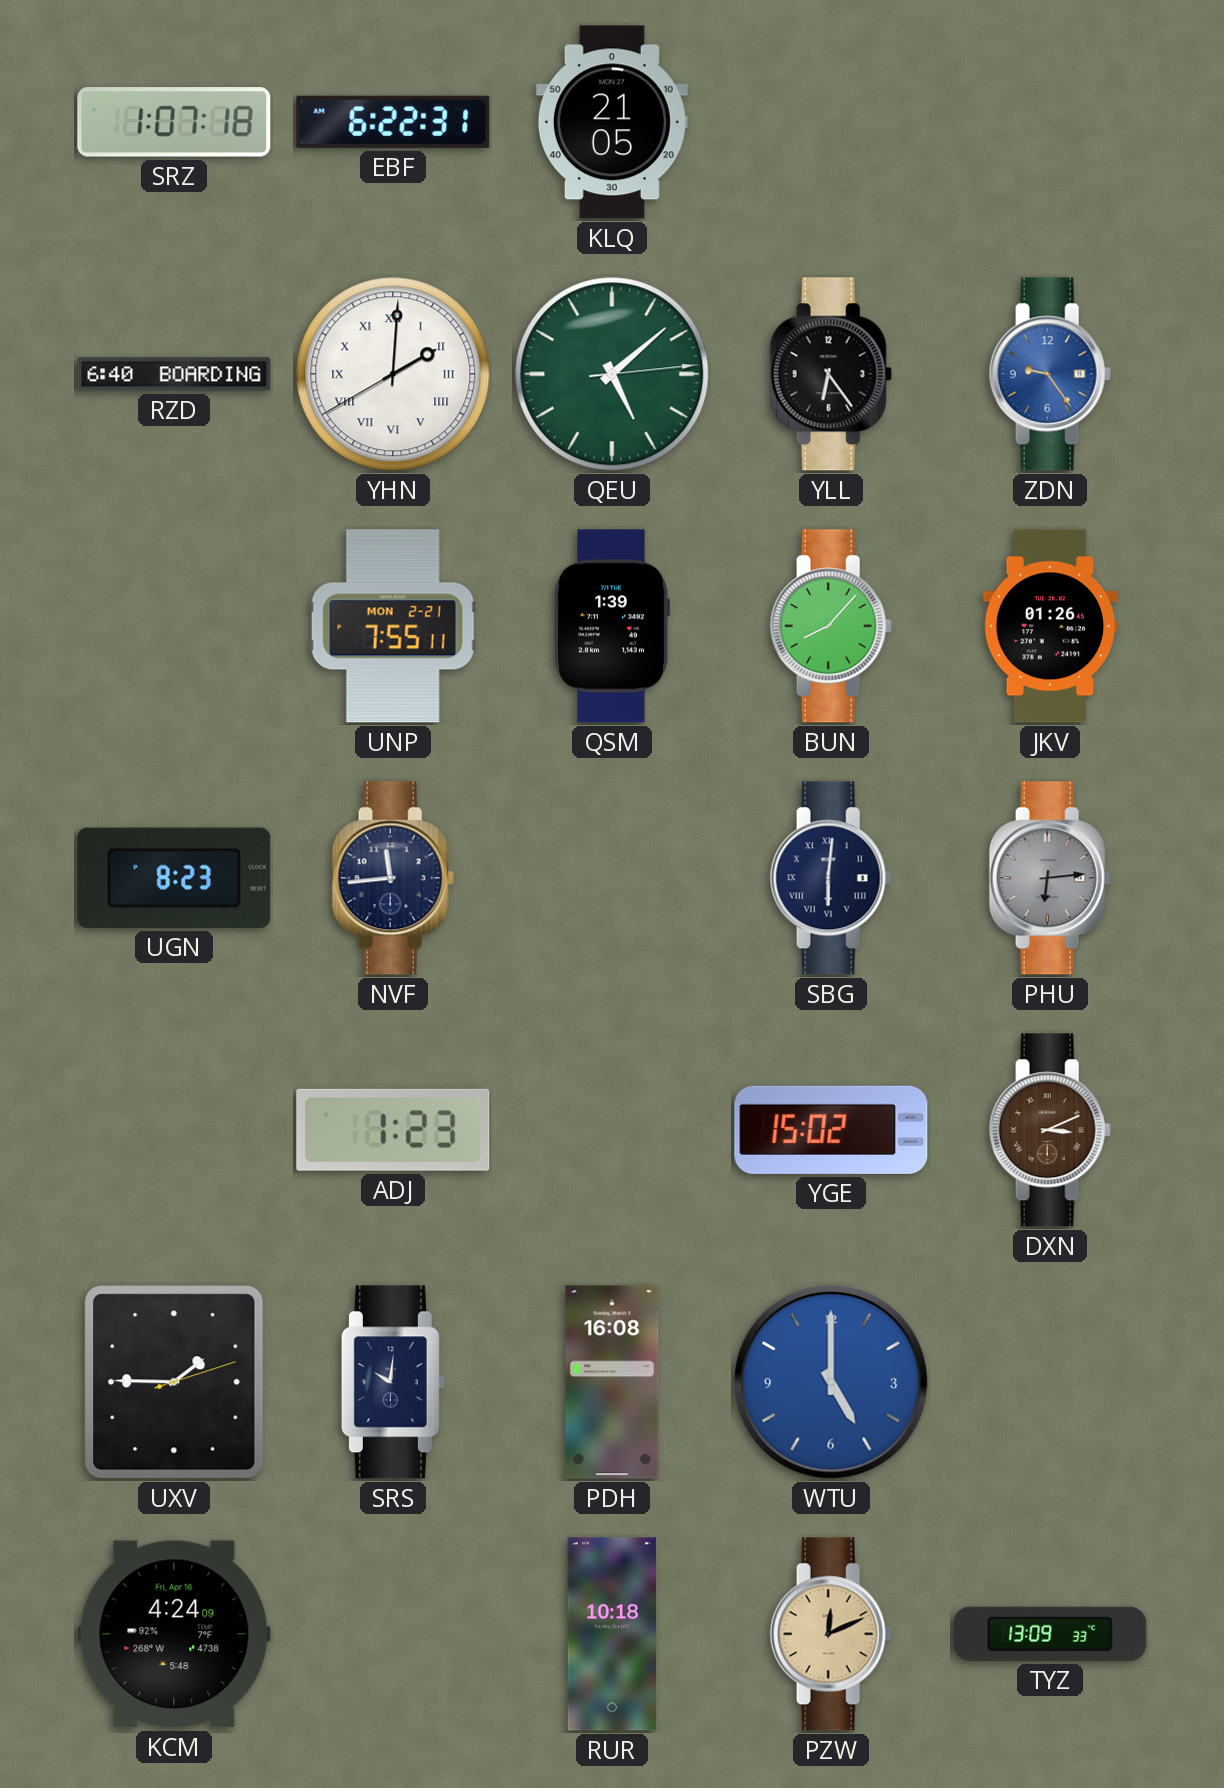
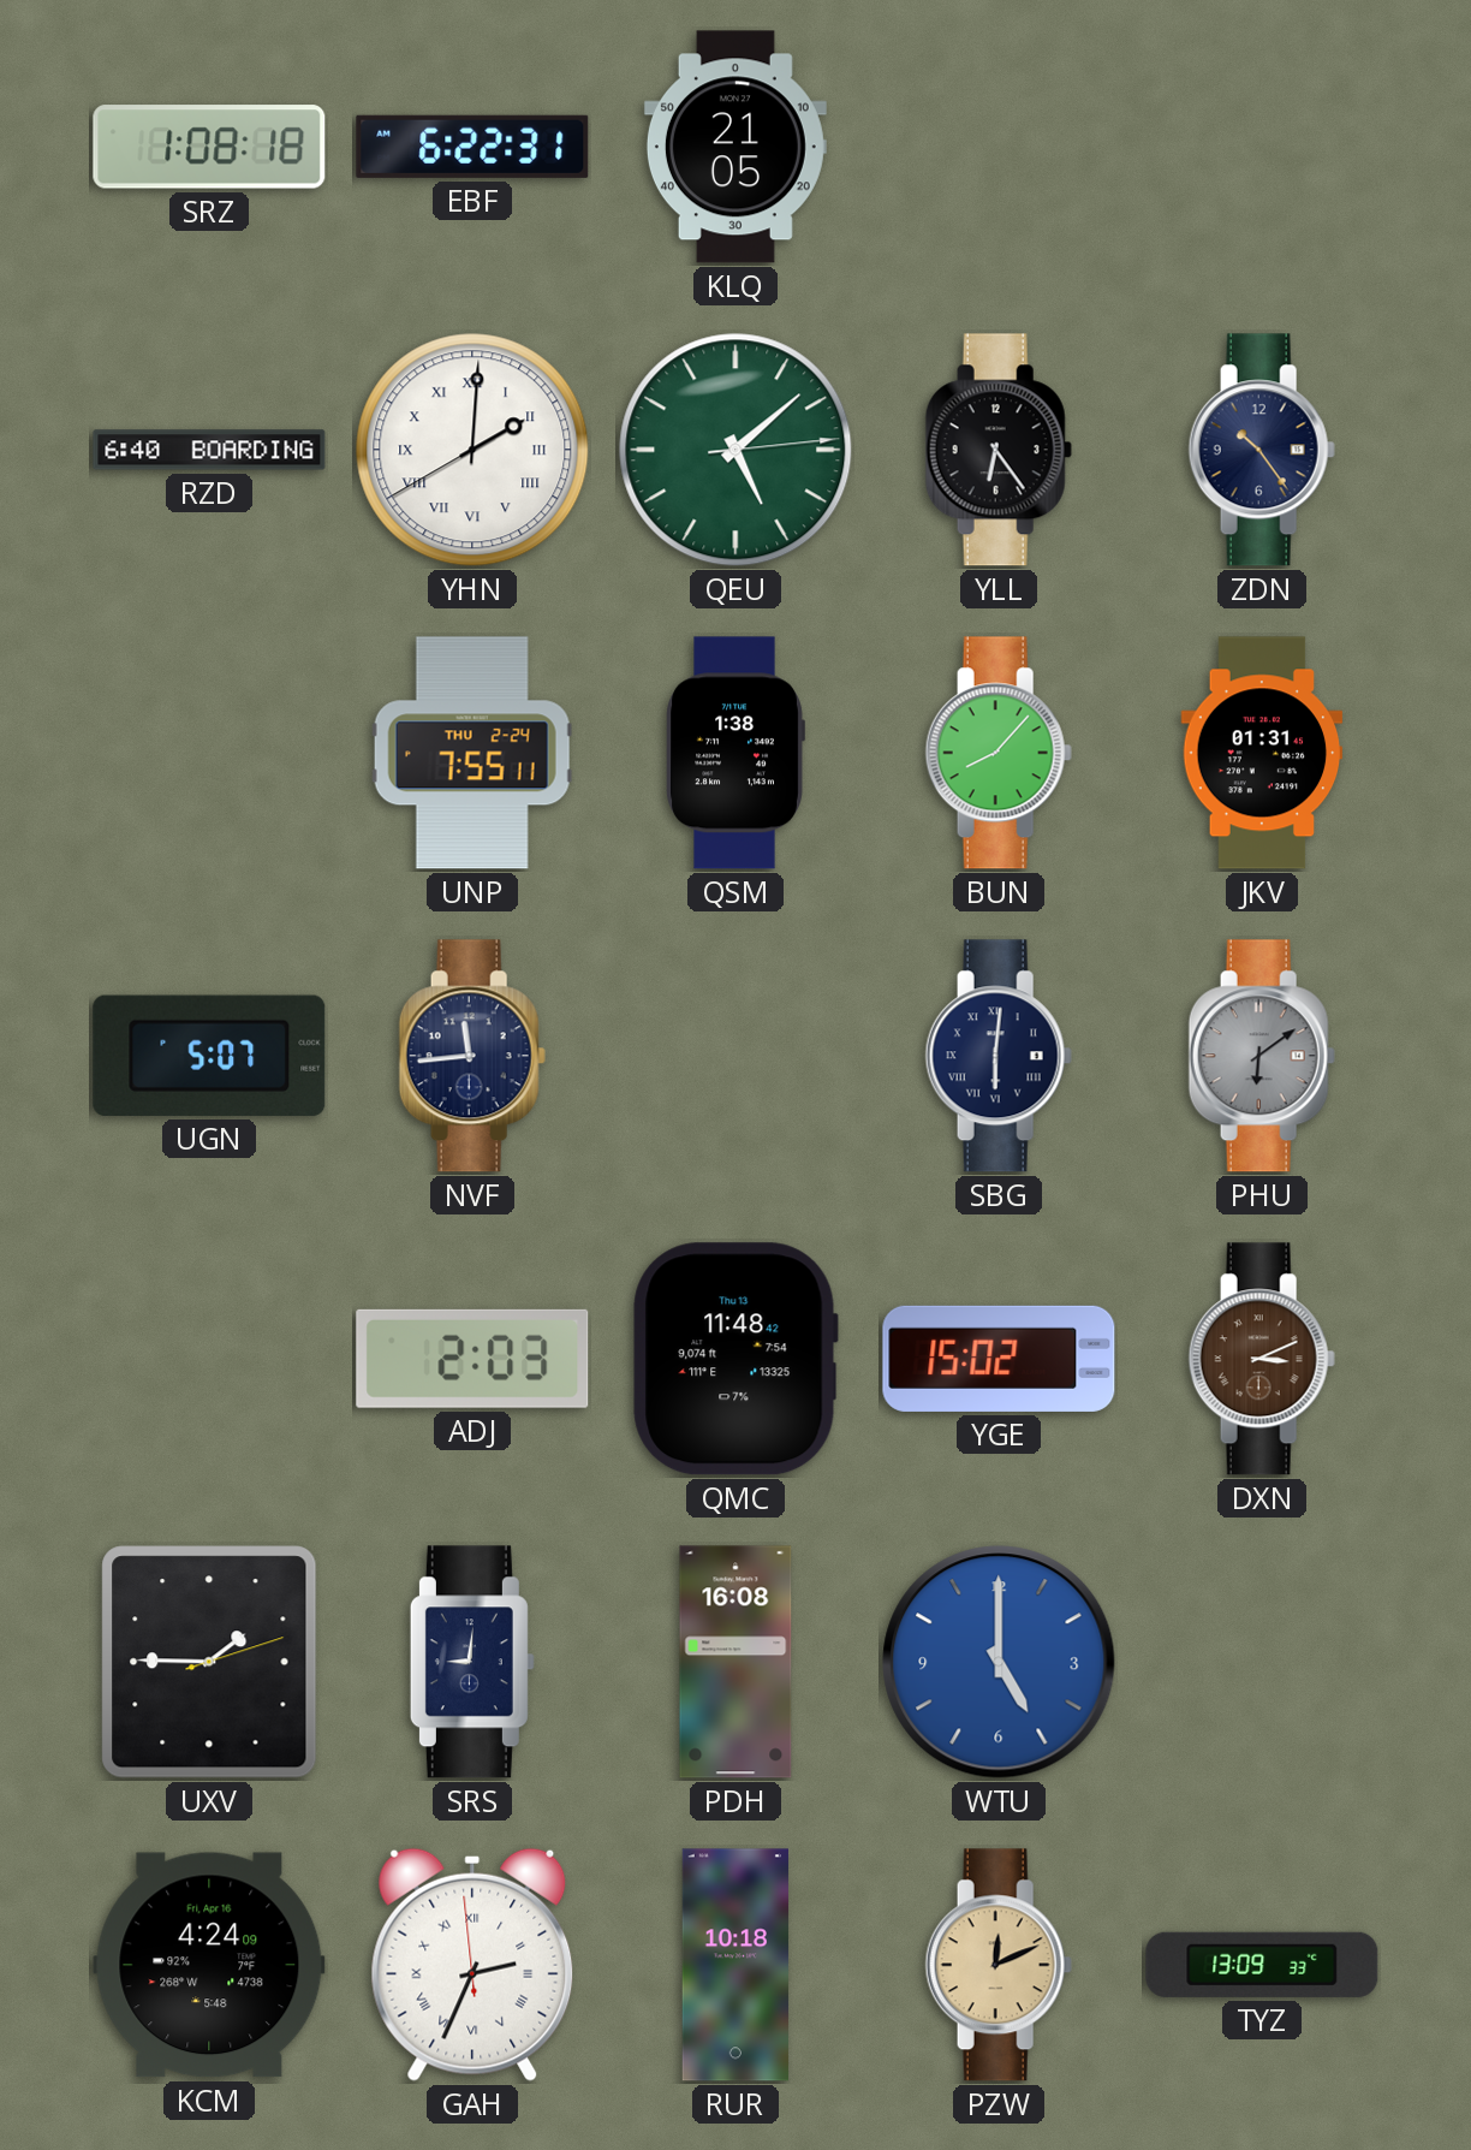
SRZ: 1:07 -> 1:08
ZDN: 9:24 -> 10:24
ZDN dial: blue -> navy
UNP date: MON 2-21 -> THU 2-24
QSM: 1:39 -> 1:38
JKV: 01:26 -> 01:31
UGN: 8:23 -> 5:07
PHU: 6:14 -> 6:09
ADJ: 1:23 -> 2:03
QMC: none -> 11:48
SRS: 10:01 -> 9:01
GAH: none -> 2:33
